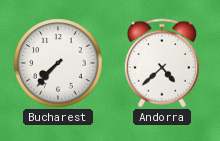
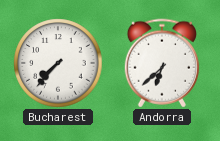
Andorra: 4:38 -> 6:38
